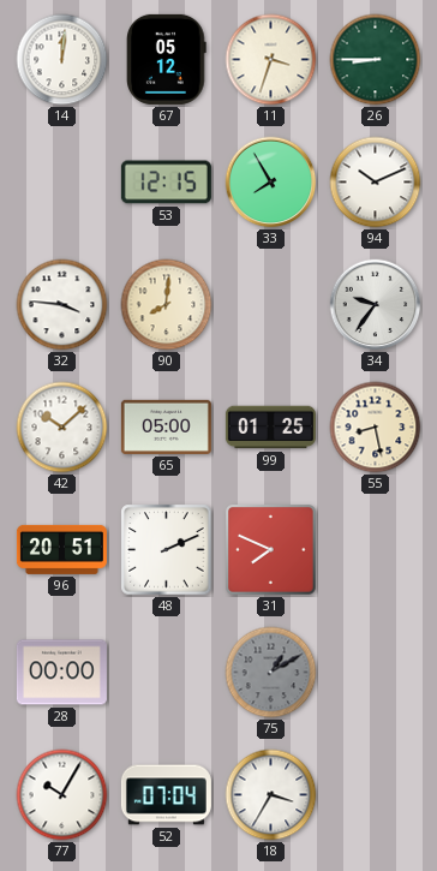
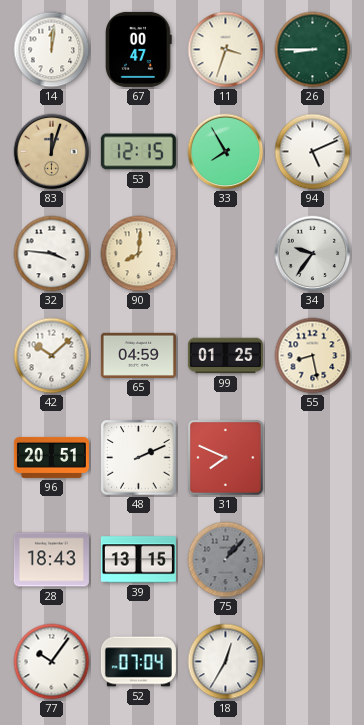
67: 05:12 -> 00:47
83: none -> 12:03
94: 10:11 -> 5:11
65: 05:00 -> 04:59
28: 00:00 -> 18:43
39: none -> 13:15
75: 1:10 -> 1:07
77: 10:05 -> 10:06
18: 3:35 -> 12:35
